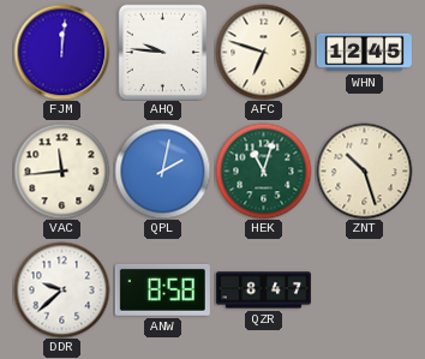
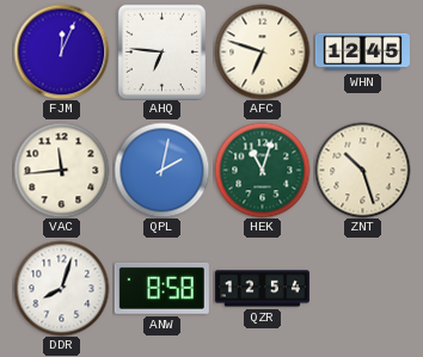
FJM: 12:01 -> 12:04
AHQ: 9:46 -> 6:46
DDR: 9:38 -> 8:03
QZR: 8:47 -> 12:54
